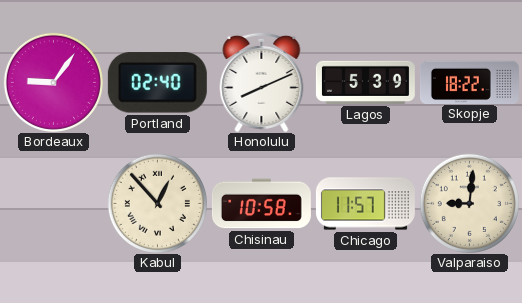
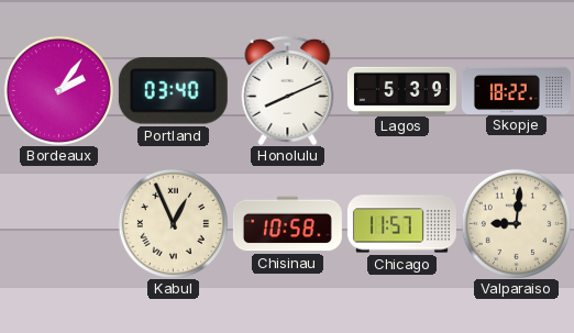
Bordeaux: 9:06 -> 2:06
Portland: 02:40 -> 03:40
Kabul: 12:53 -> 12:56
